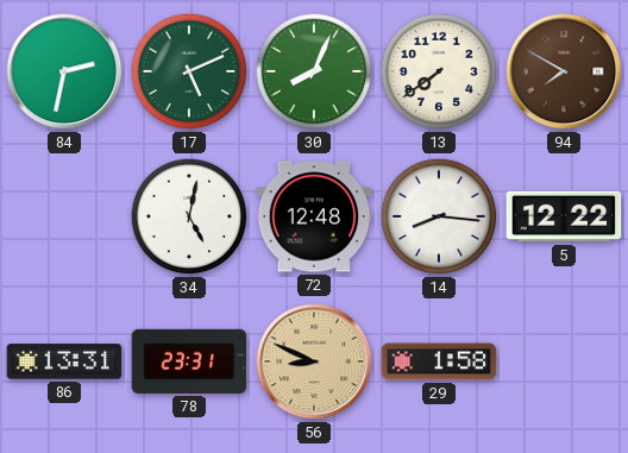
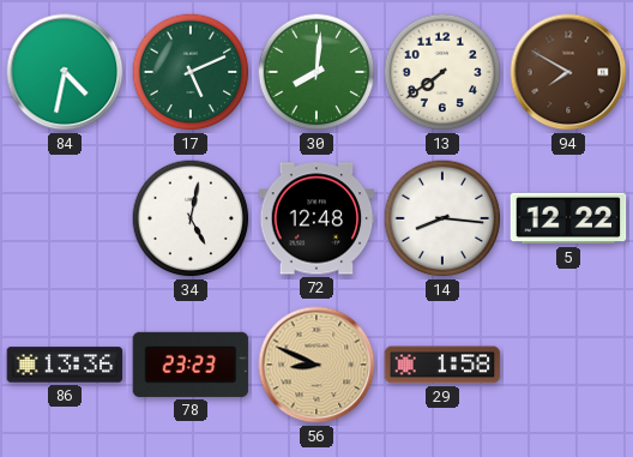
84: 2:32 -> 4:32
30: 8:04 -> 8:01
86: 13:31 -> 13:36
78: 23:31 -> 23:23
